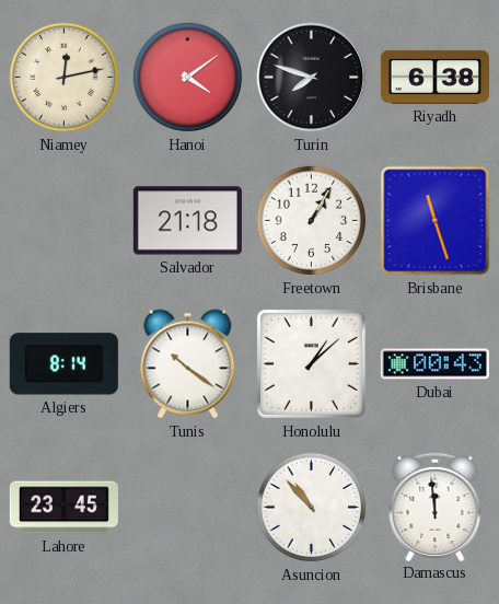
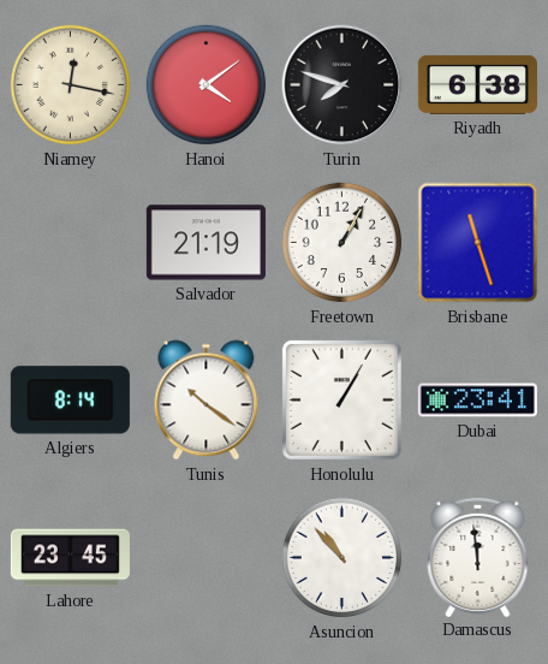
Niamey: 12:13 -> 12:17
Salvador: 21:18 -> 21:19
Honolulu: 1:08 -> 1:05
Dubai: 00:43 -> 23:41
